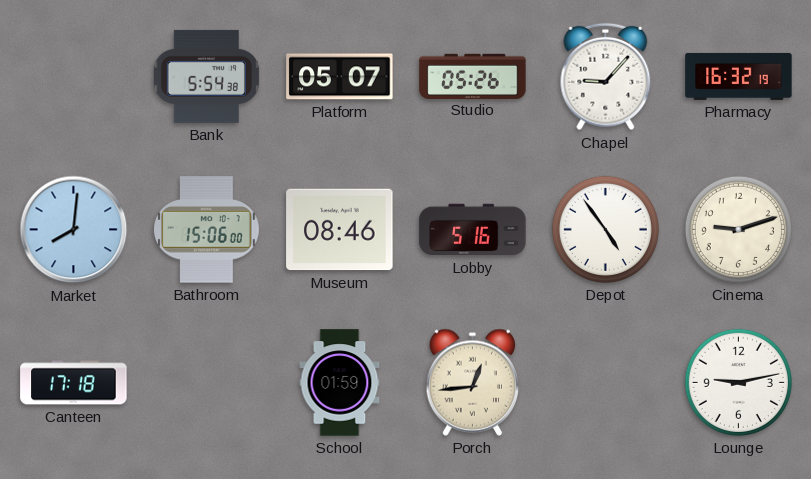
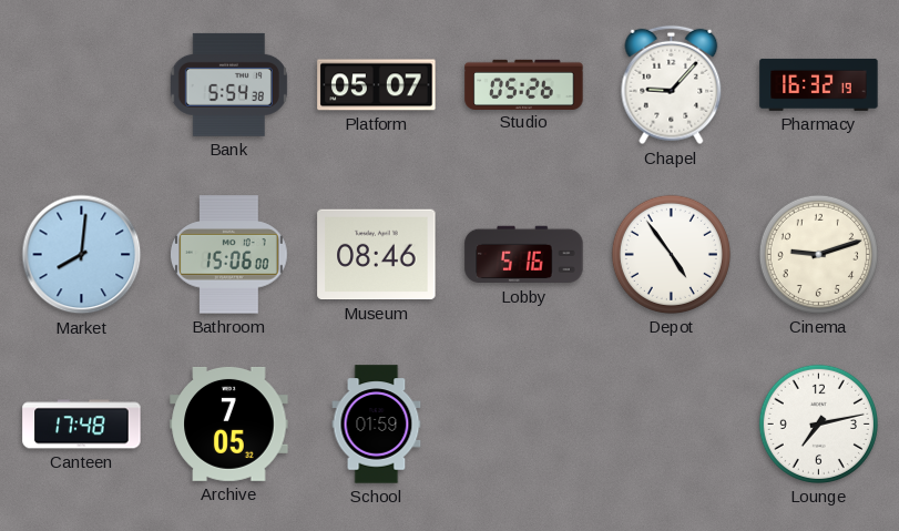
Canteen: 17:18 -> 17:48
Archive: none -> 7:05
Porch: 12:44 -> none
Lounge: 9:13 -> 7:13
